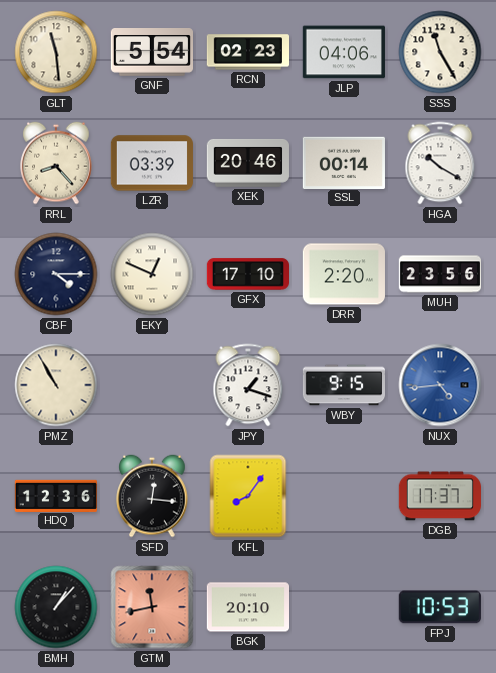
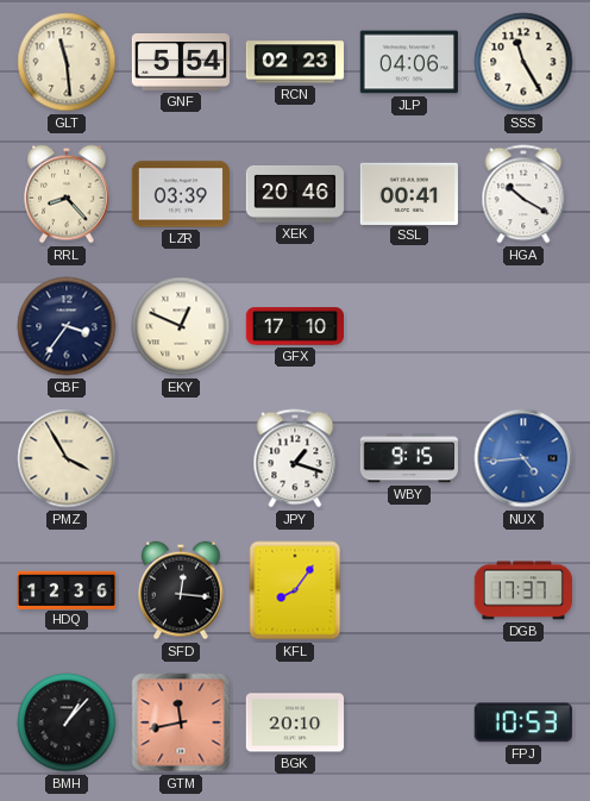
SSL: 00:14 -> 00:41
CBF: 4:15 -> 3:36
DRR: 2:20 -> none
MUH: 23:56 -> none
PMZ: 10:55 -> 3:55
